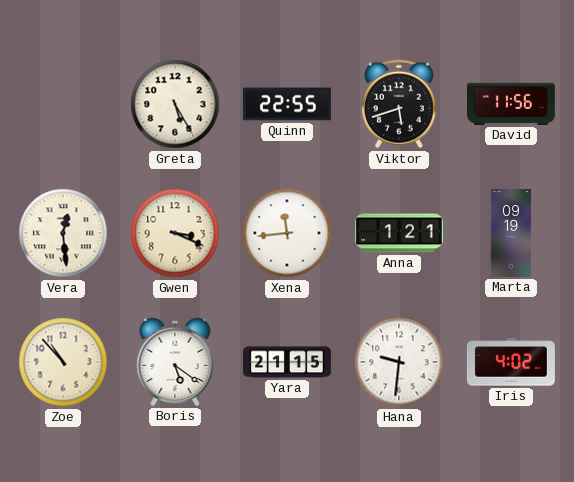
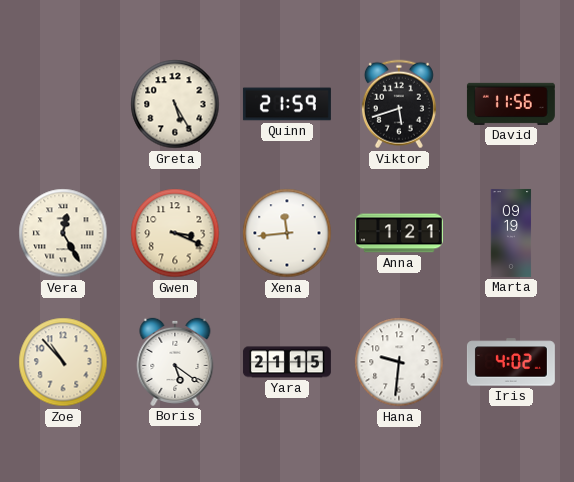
Quinn: 22:55 -> 21:59
Vera: 12:29 -> 12:25
